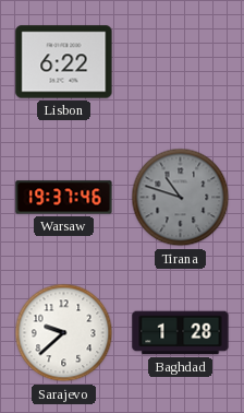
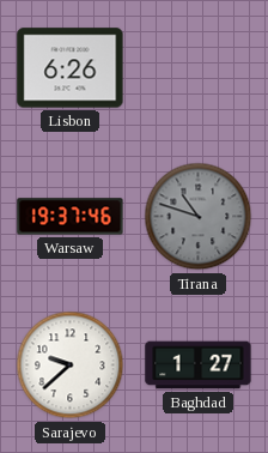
Lisbon: 6:22 -> 6:26
Baghdad: 1:28 -> 1:27
